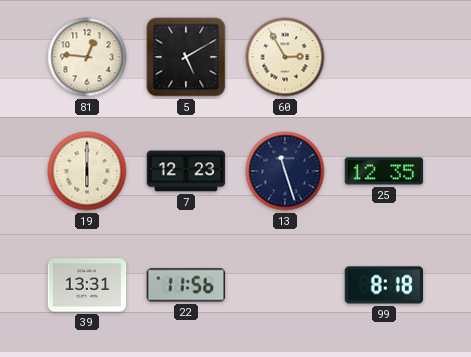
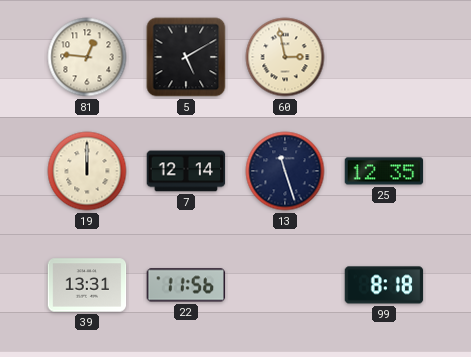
60: 2:55 -> 2:58
19: 6:00 -> 12:00
7: 12:23 -> 12:14
